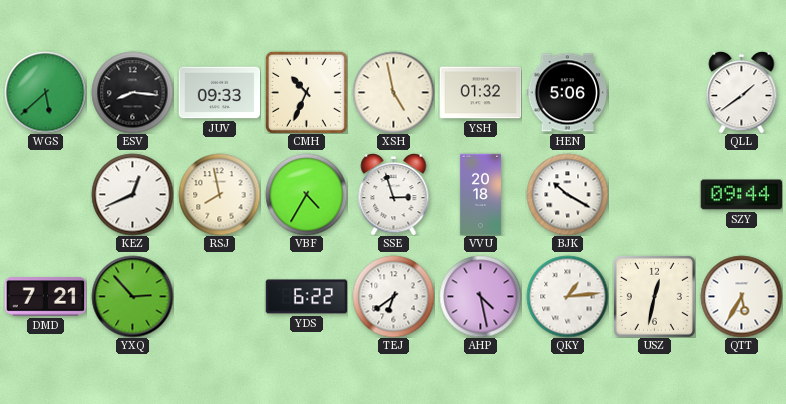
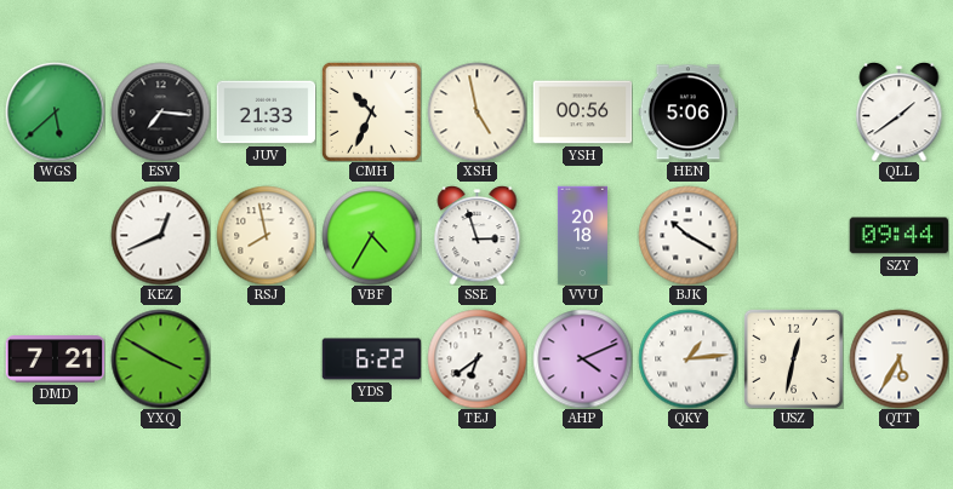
ESV: 8:16 -> 7:16
JUV: 09:33 -> 21:33
YSH: 01:32 -> 00:56
YXQ: 2:53 -> 3:50
AHP: 4:28 -> 4:11
